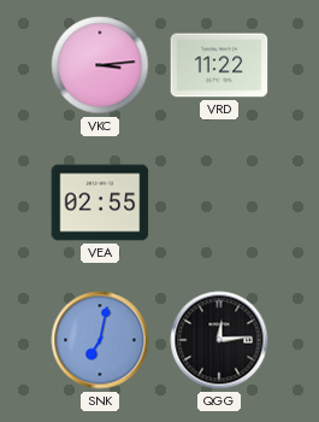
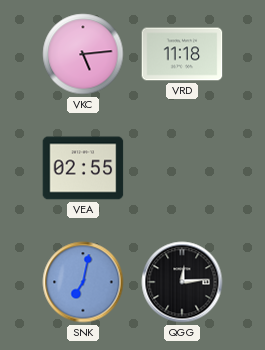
VKC: 3:14 -> 5:14
VRD: 11:22 -> 11:18
